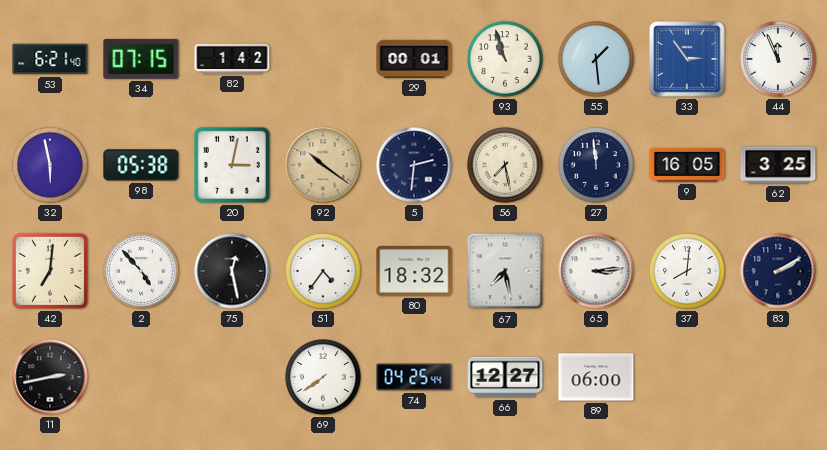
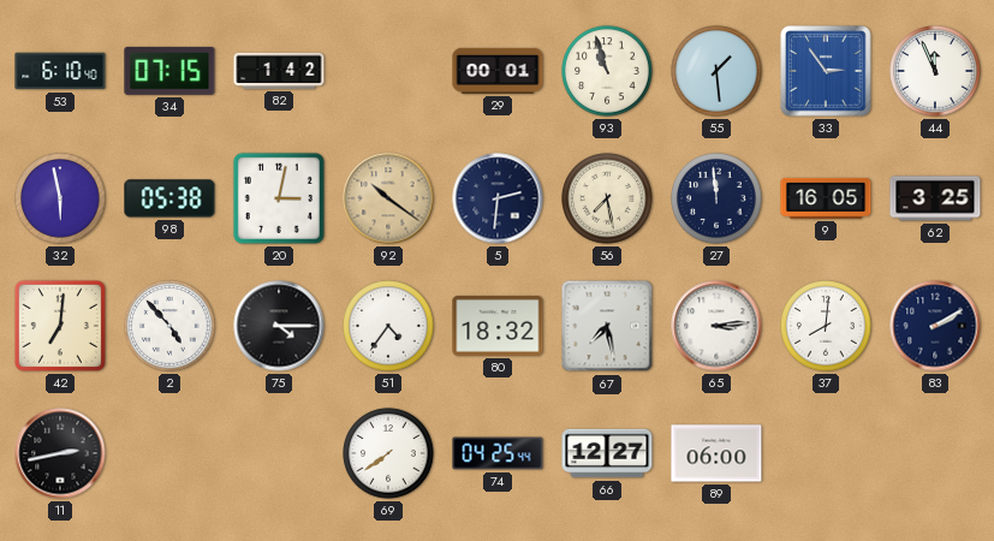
53: 6:21 -> 6:10
75: 12:28 -> 4:15
